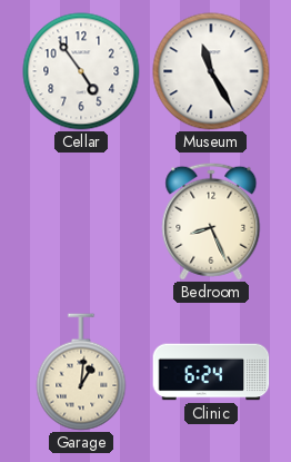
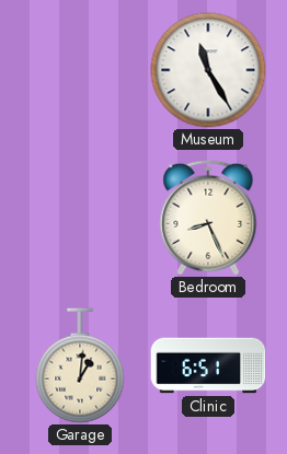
Cellar: 4:54 -> none
Clinic: 6:24 -> 6:51
